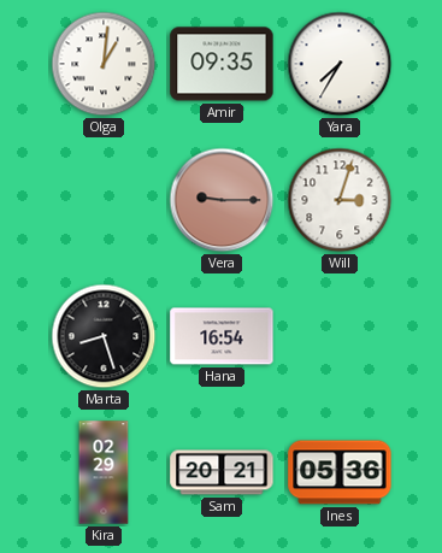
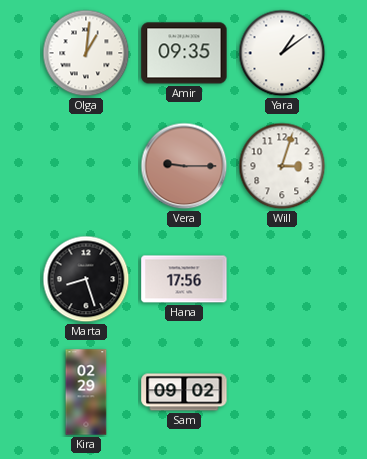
Yara: 7:35 -> 1:09
Hana: 16:54 -> 17:56
Sam: 20:21 -> 09:02
Ines: 05:36 -> none
